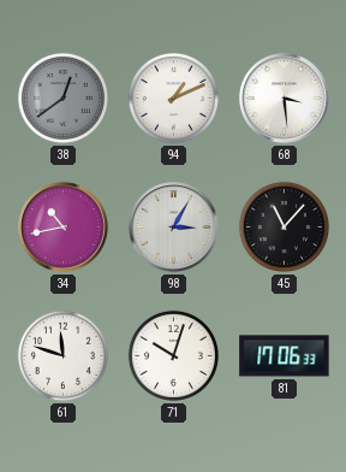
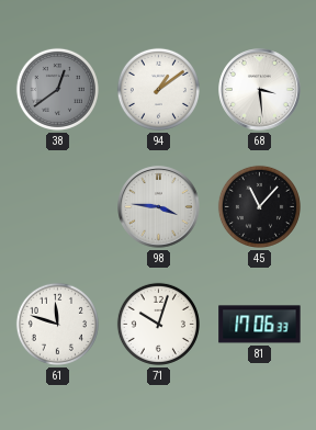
94: 1:11 -> 1:09
34: 10:43 -> none
98: 3:05 -> 3:46
